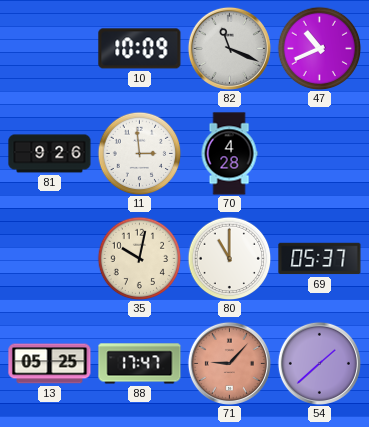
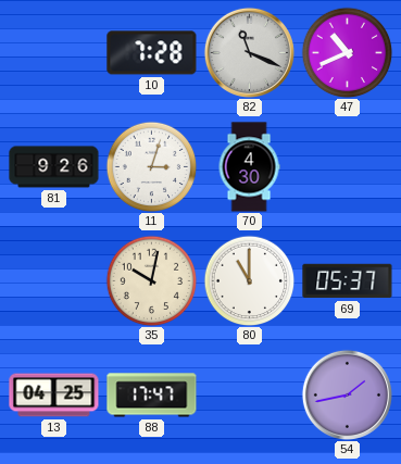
10: 10:09 -> 7:28
11: 2:59 -> 3:03
70: 4:28 -> 4:30
13: 05:25 -> 04:25
71: 9:07 -> none
54: 1:38 -> 1:43
